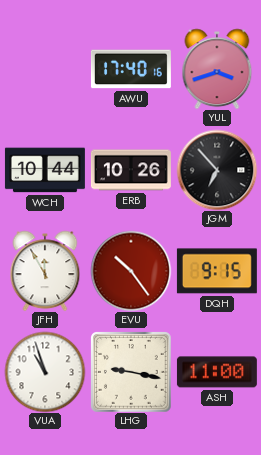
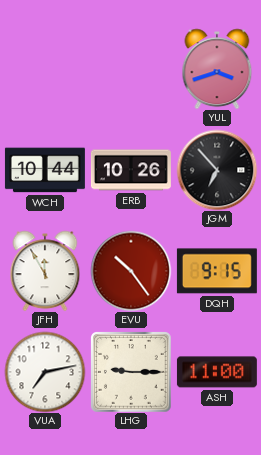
AWU: 17:40 -> none
VUA: 10:57 -> 7:13
LHG: 9:17 -> 9:15
